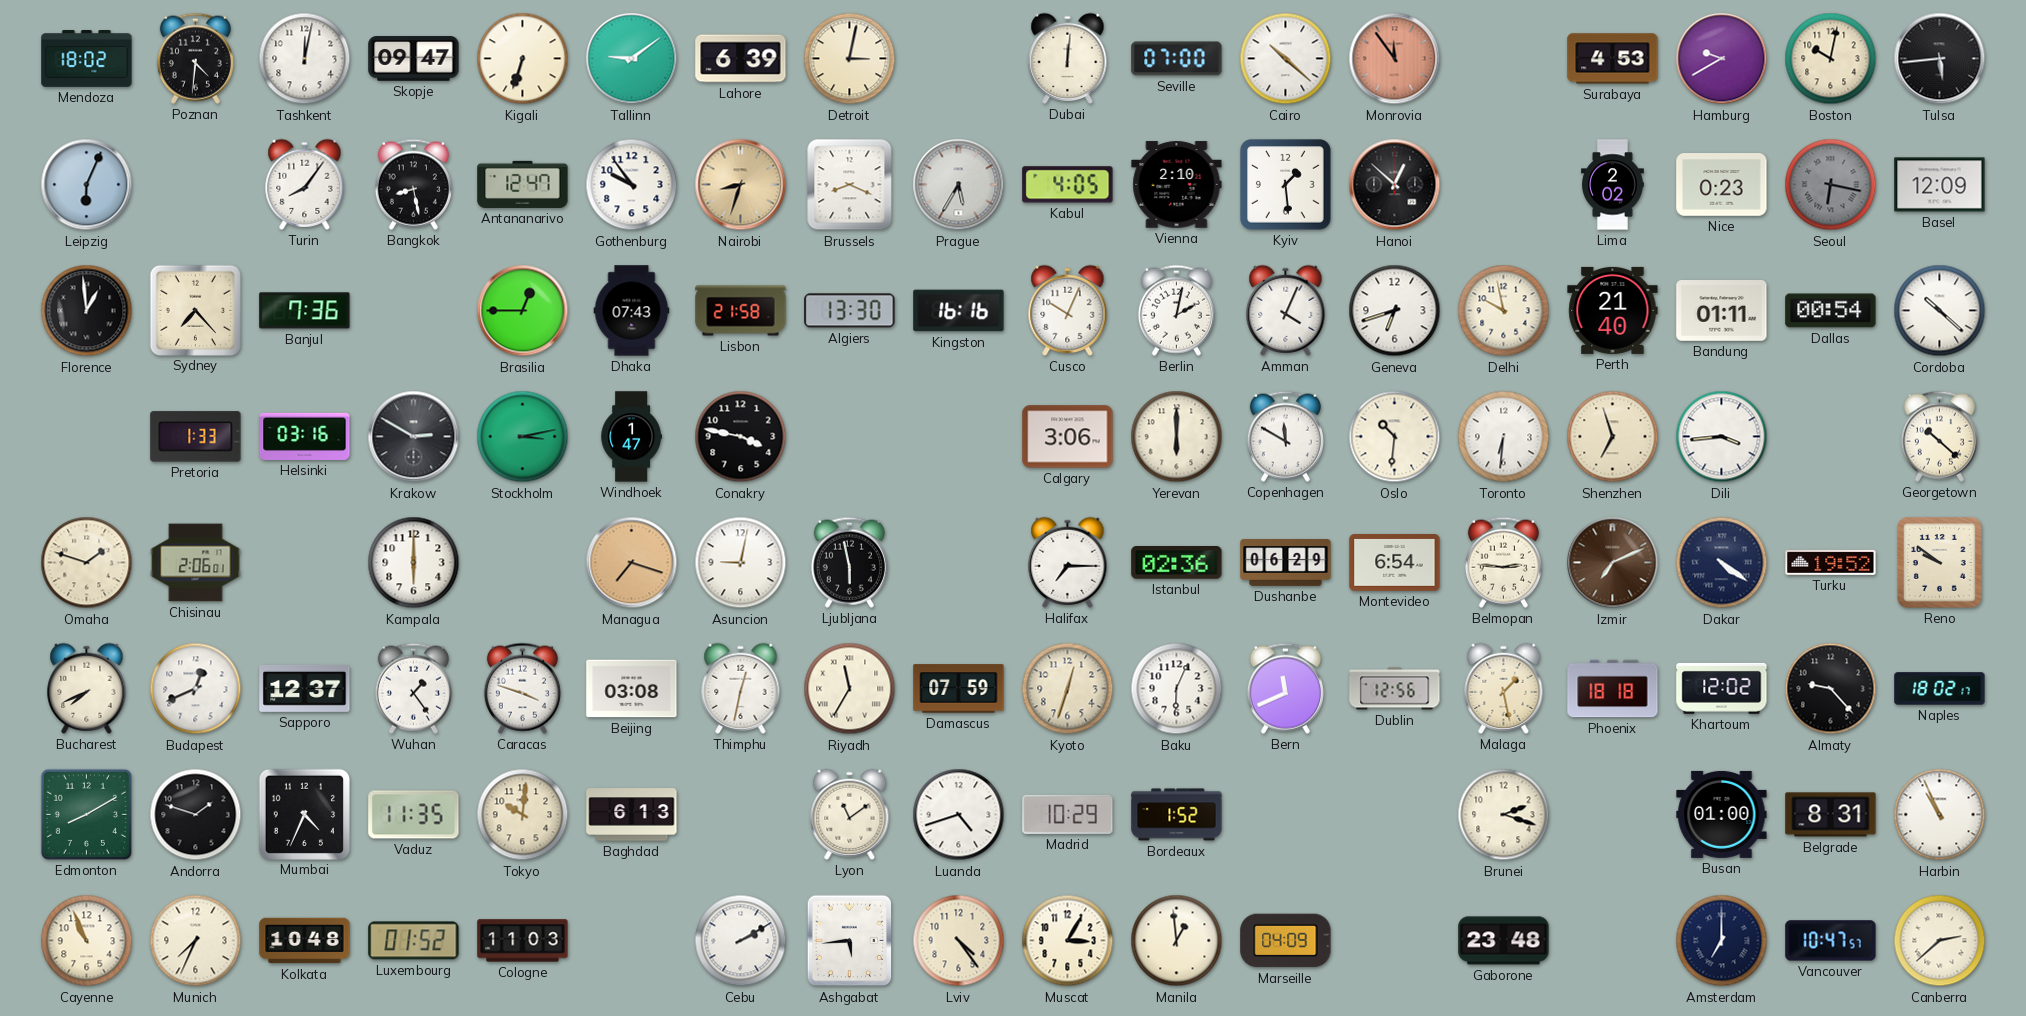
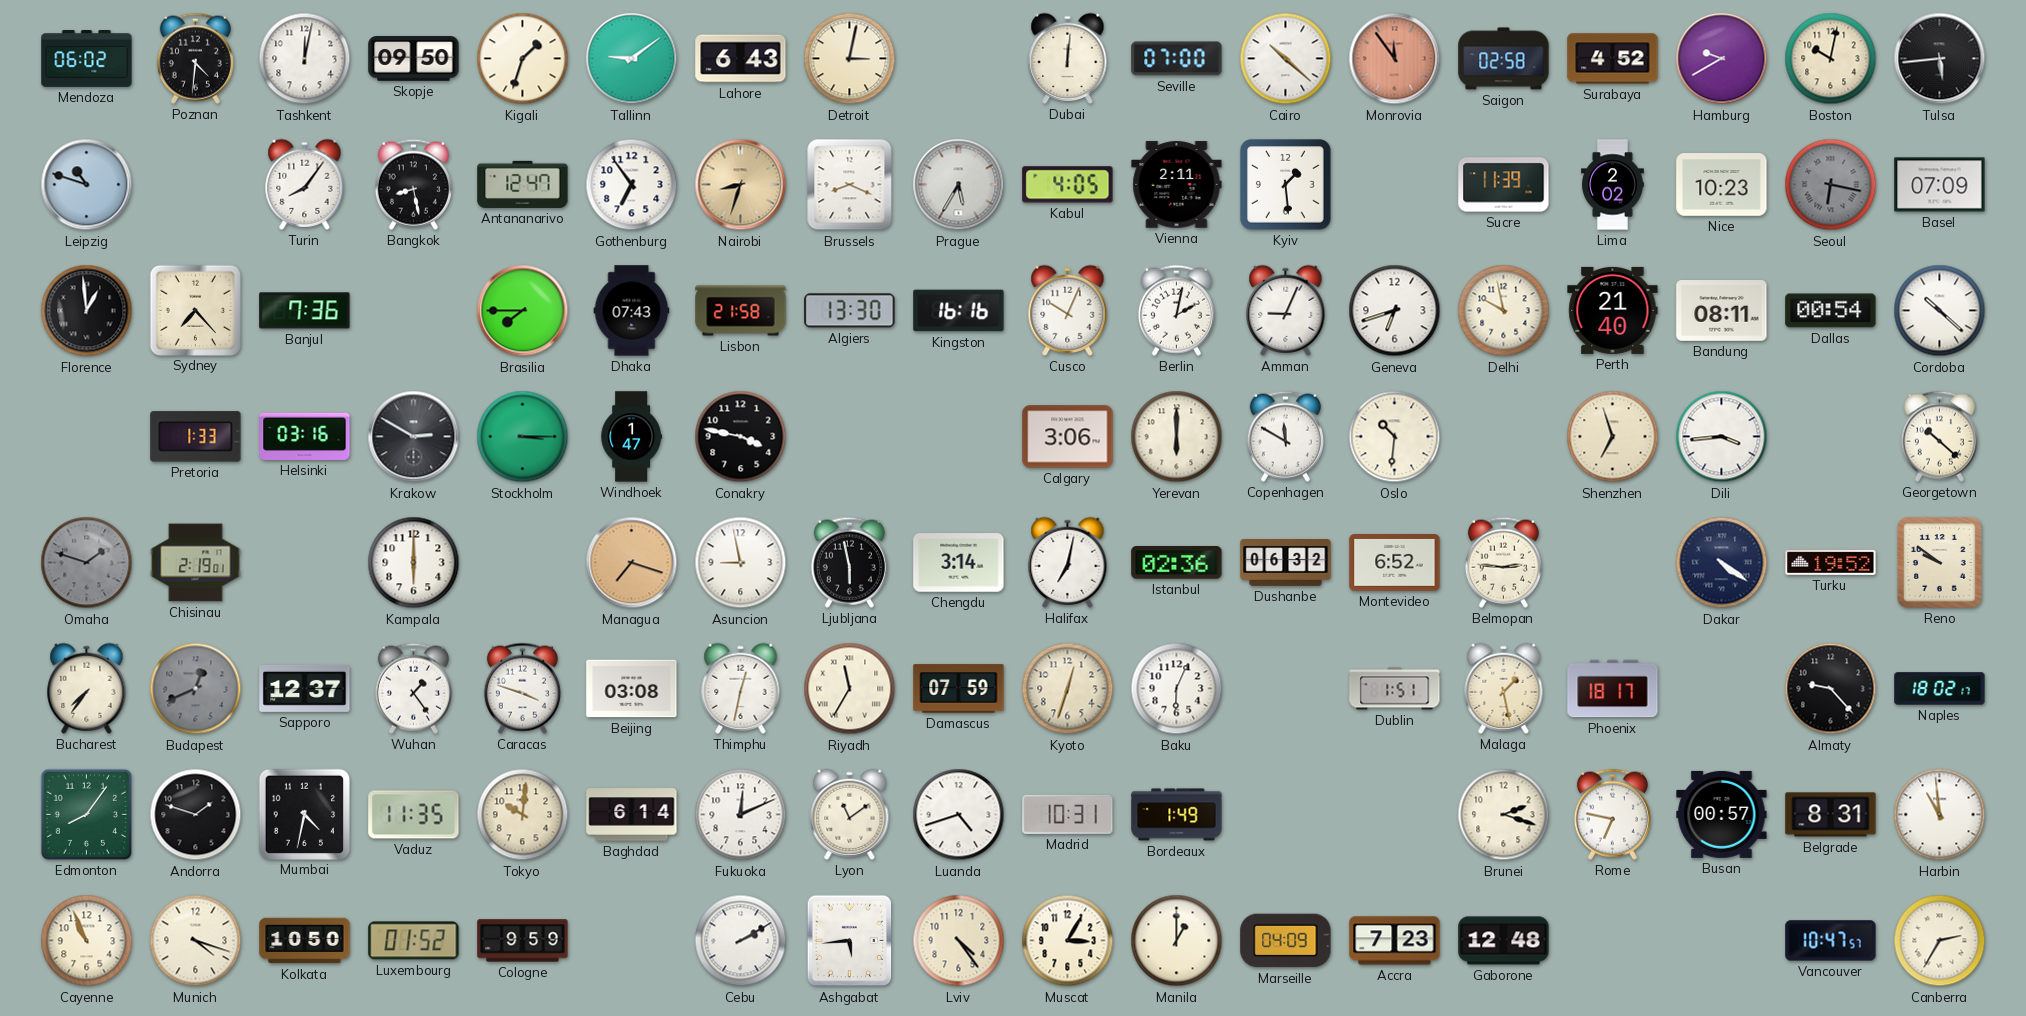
Mendoza: 18:02 -> 06:02
Skopje: 09:47 -> 09:50
Kigali: 6:33 -> 1:33
Lahore: 6:39 -> 6:43
Saigon: none -> 02:58
Surabaya: 4:53 -> 4:52
Leipzig: 6:04 -> 10:48
Gothenburg: 9:54 -> 6:54
Vienna: 2:10 -> 2:11
Hanoi: 12:52 -> none
Sucre: none -> 11:39
Nice: 0:23 -> 10:23
Basel: 12:09 -> 07:09
Brasilia: 12:45 -> 7:45
Amman: 4:04 -> 9:04
Bandung: 01:11 -> 08:11
Stockholm: 3:13 -> 3:15
Toronto: 6:31 -> none
Omaha dial: cream -> grey
Chisinau: 2:06 -> 2:19
Asuncion: 9:02 -> 8:58
Chengdu: none -> 3:14
Halifax: 7:15 -> 7:02
Dushanbe: 06:29 -> 06:32
Montevideo: 6:54 -> 6:52
Izmir: 7:11 -> none
Bucharest: 7:41 -> 7:36
Budapest dial: white -> grey
Bern: 11:41 -> none
Dublin: 12:56 -> 1:51
Phoenix: 18:18 -> 18:17
Khartoum: 12:02 -> none
Edmonton: 8:10 -> 8:06
Mumbai: 4:34 -> 4:32
Baghdad: 6:13 -> 6:14
Fukuoka: none -> 12:11
Madrid: 10:29 -> 10:31
Bordeaux: 1:52 -> 1:49
Rome: none -> 6:47
Busan: 01:00 -> 00:57
Harbin: 10:56 -> 10:59
Munich: 7:34 -> 4:18
Kolkata: 10:48 -> 10:50
Cologne: 11:03 -> 9:59
Manila: 12:59 -> 1:00
Accra: none -> 7:23
Gaborone: 23:48 -> 12:48
Amsterdam: 7:00 -> none
Canberra: 2:38 -> 2:35
